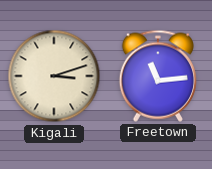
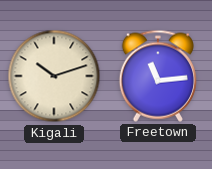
Kigali: 3:12 -> 10:12
